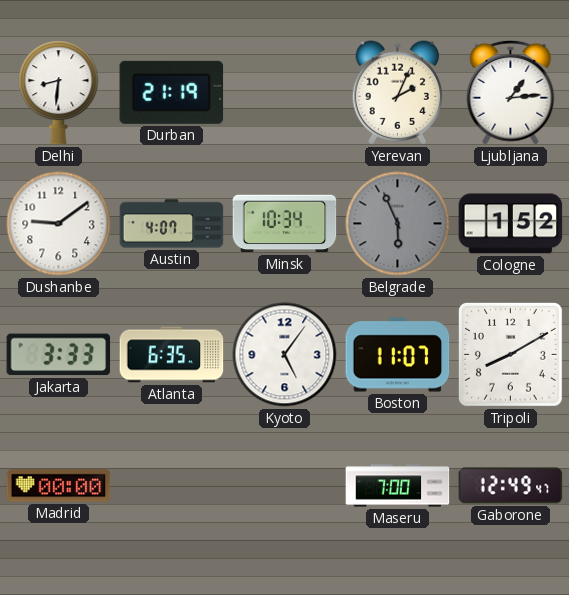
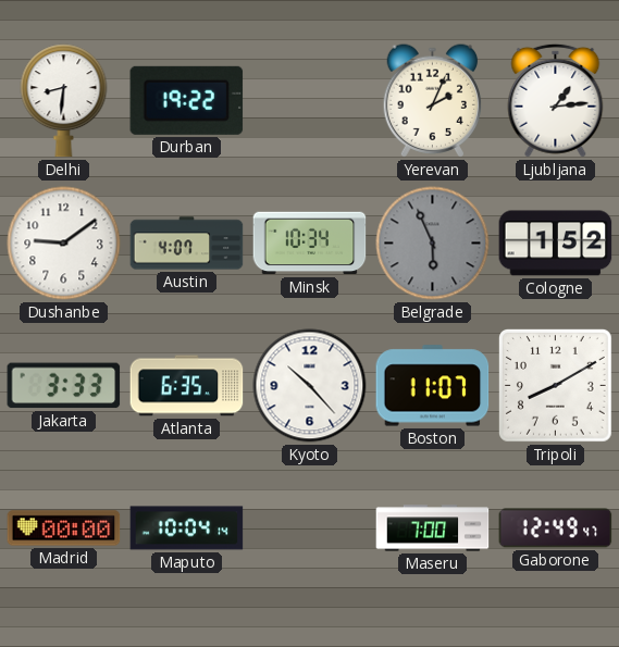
Durban: 21:19 -> 19:22
Kyoto: 5:06 -> 10:23
Maputo: none -> 10:04
